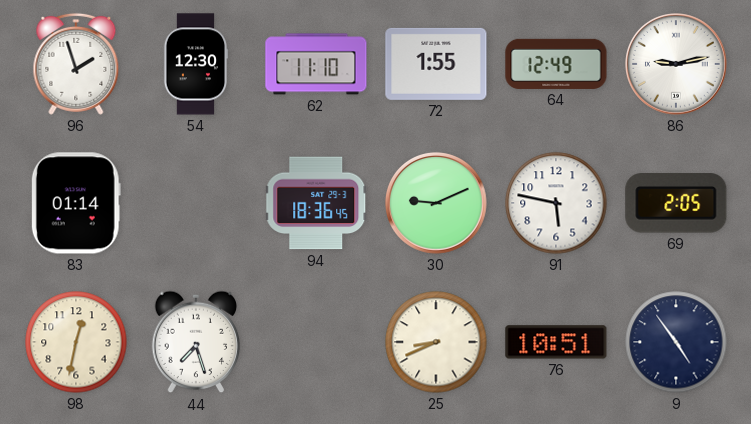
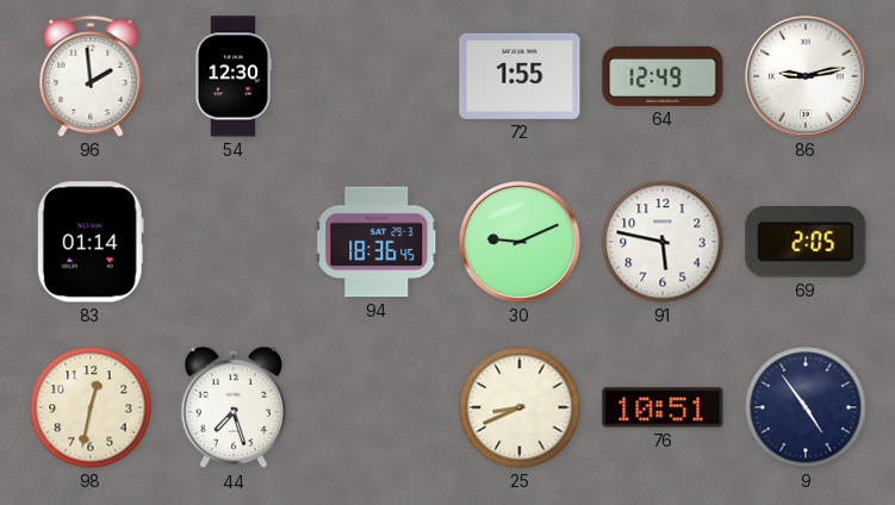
96: 1:57 -> 1:59
62: 11:10 -> none
